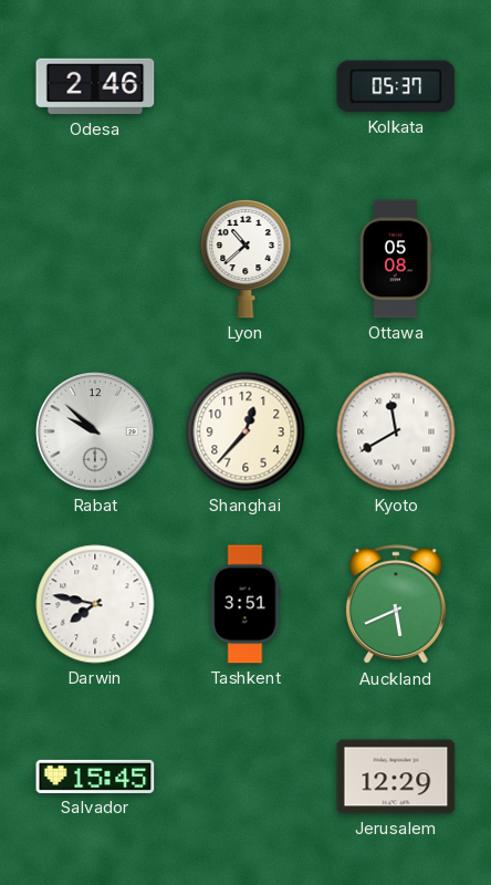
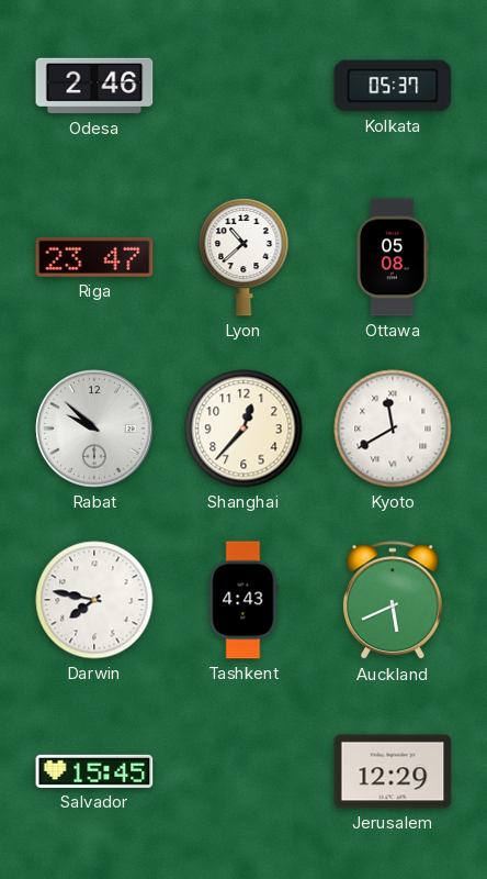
Riga: none -> 23:47
Tashkent: 3:51 -> 4:43
